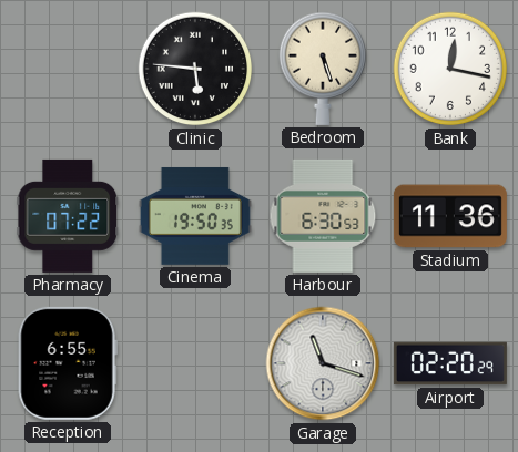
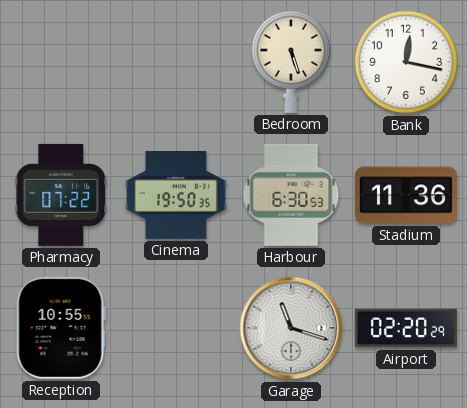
Clinic: 5:46 -> none
Reception: 6:55 -> 10:55
